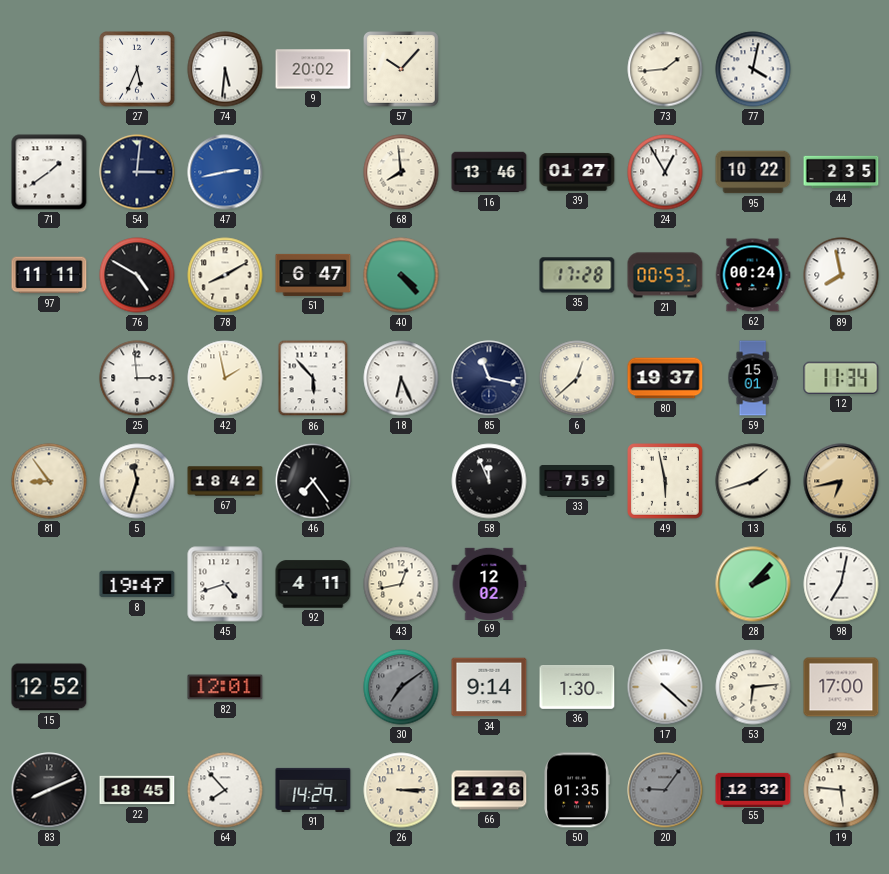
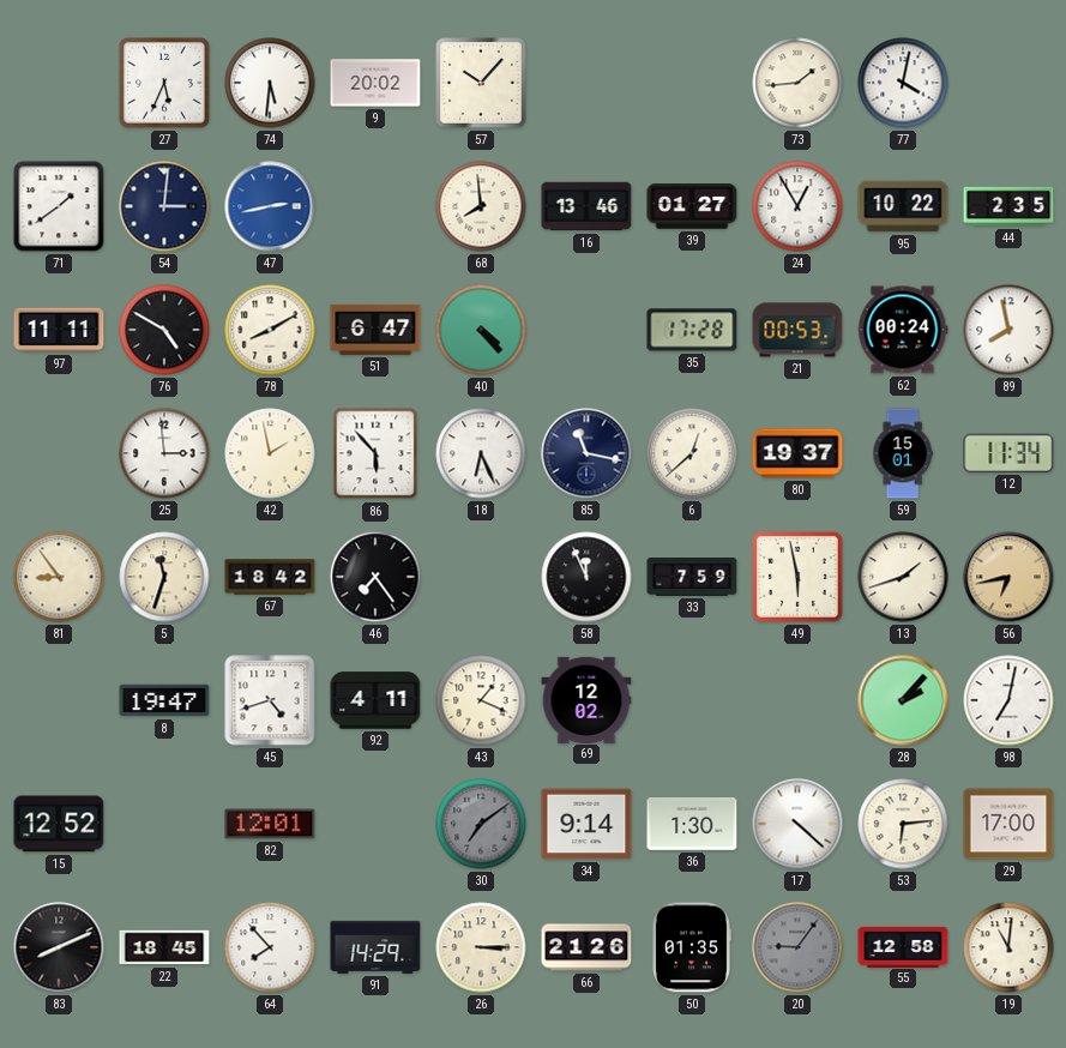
43: 12:43 -> 1:19
55: 12:32 -> 12:58
19: 5:46 -> 11:01
